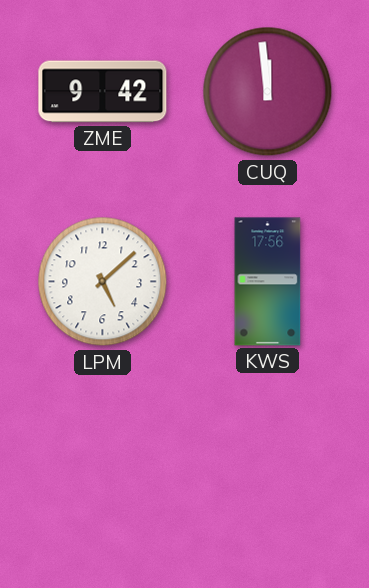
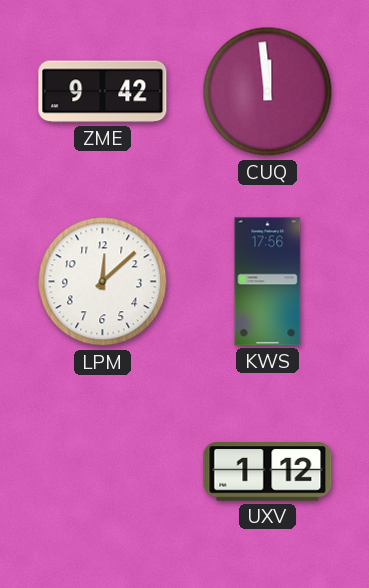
LPM: 5:08 -> 12:08
UXV: none -> 1:12
